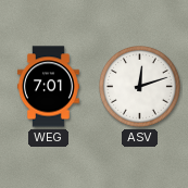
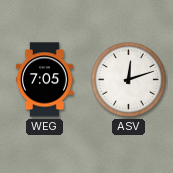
WEG: 7:01 -> 7:05
